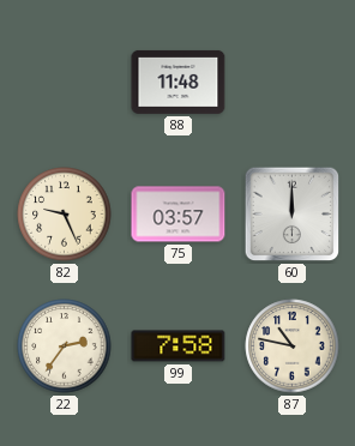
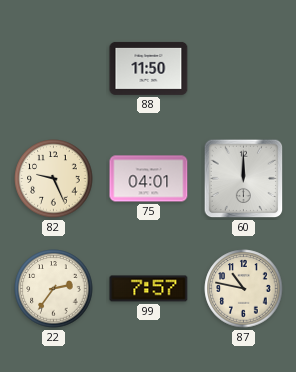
88: 11:48 -> 11:50
75: 03:57 -> 04:01
99: 7:58 -> 7:57
